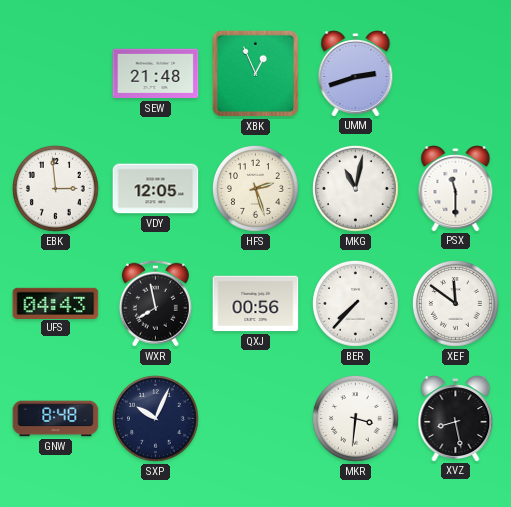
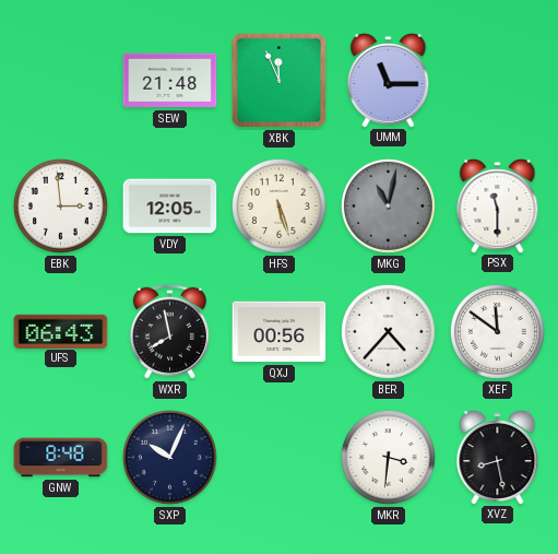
XBK: 12:56 -> 11:56
UMM: 2:42 -> 11:15
HFS: 2:27 -> 5:27
MKG dial: white -> grey
UFS: 04:43 -> 06:43
BER: 7:37 -> 4:37
